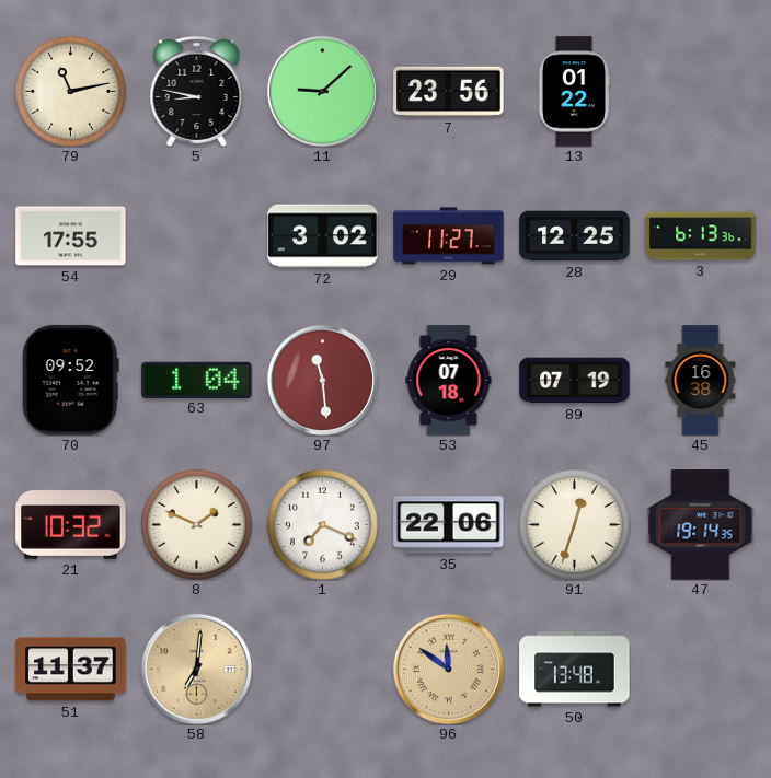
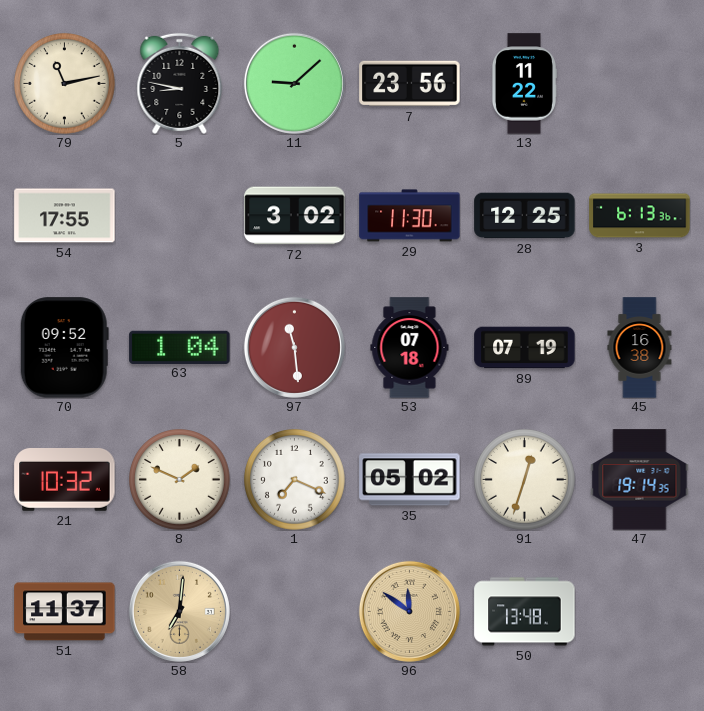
13: 01:22 -> 11:22
29: 11:27 -> 11:30
35: 22:06 -> 05:02
